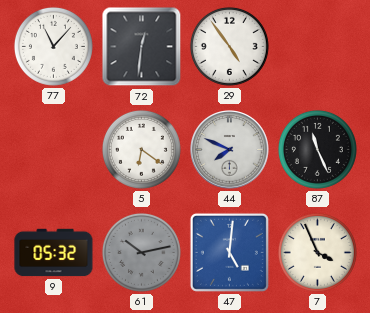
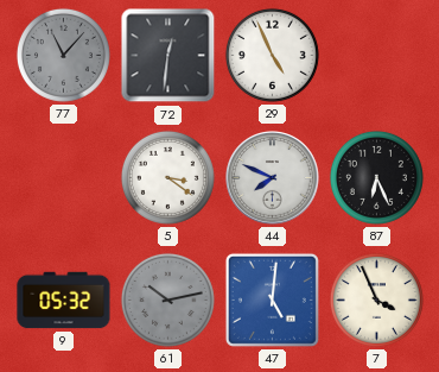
77 dial: white -> grey
29: 4:54 -> 4:56
5: 6:21 -> 3:21
87: 11:26 -> 6:26
